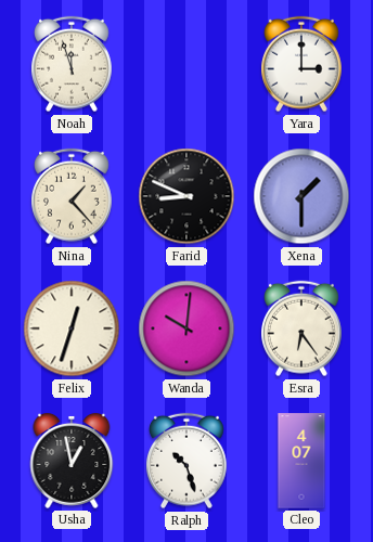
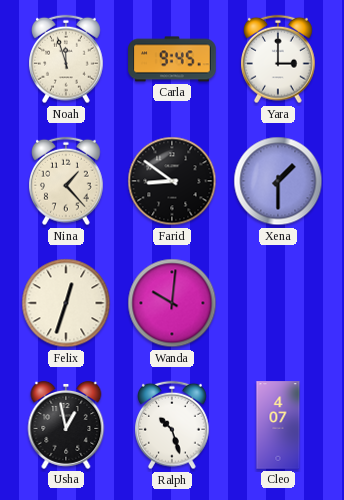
Carla: none -> 9:45
Farid: 8:49 -> 8:51
Esra: 6:24 -> none
